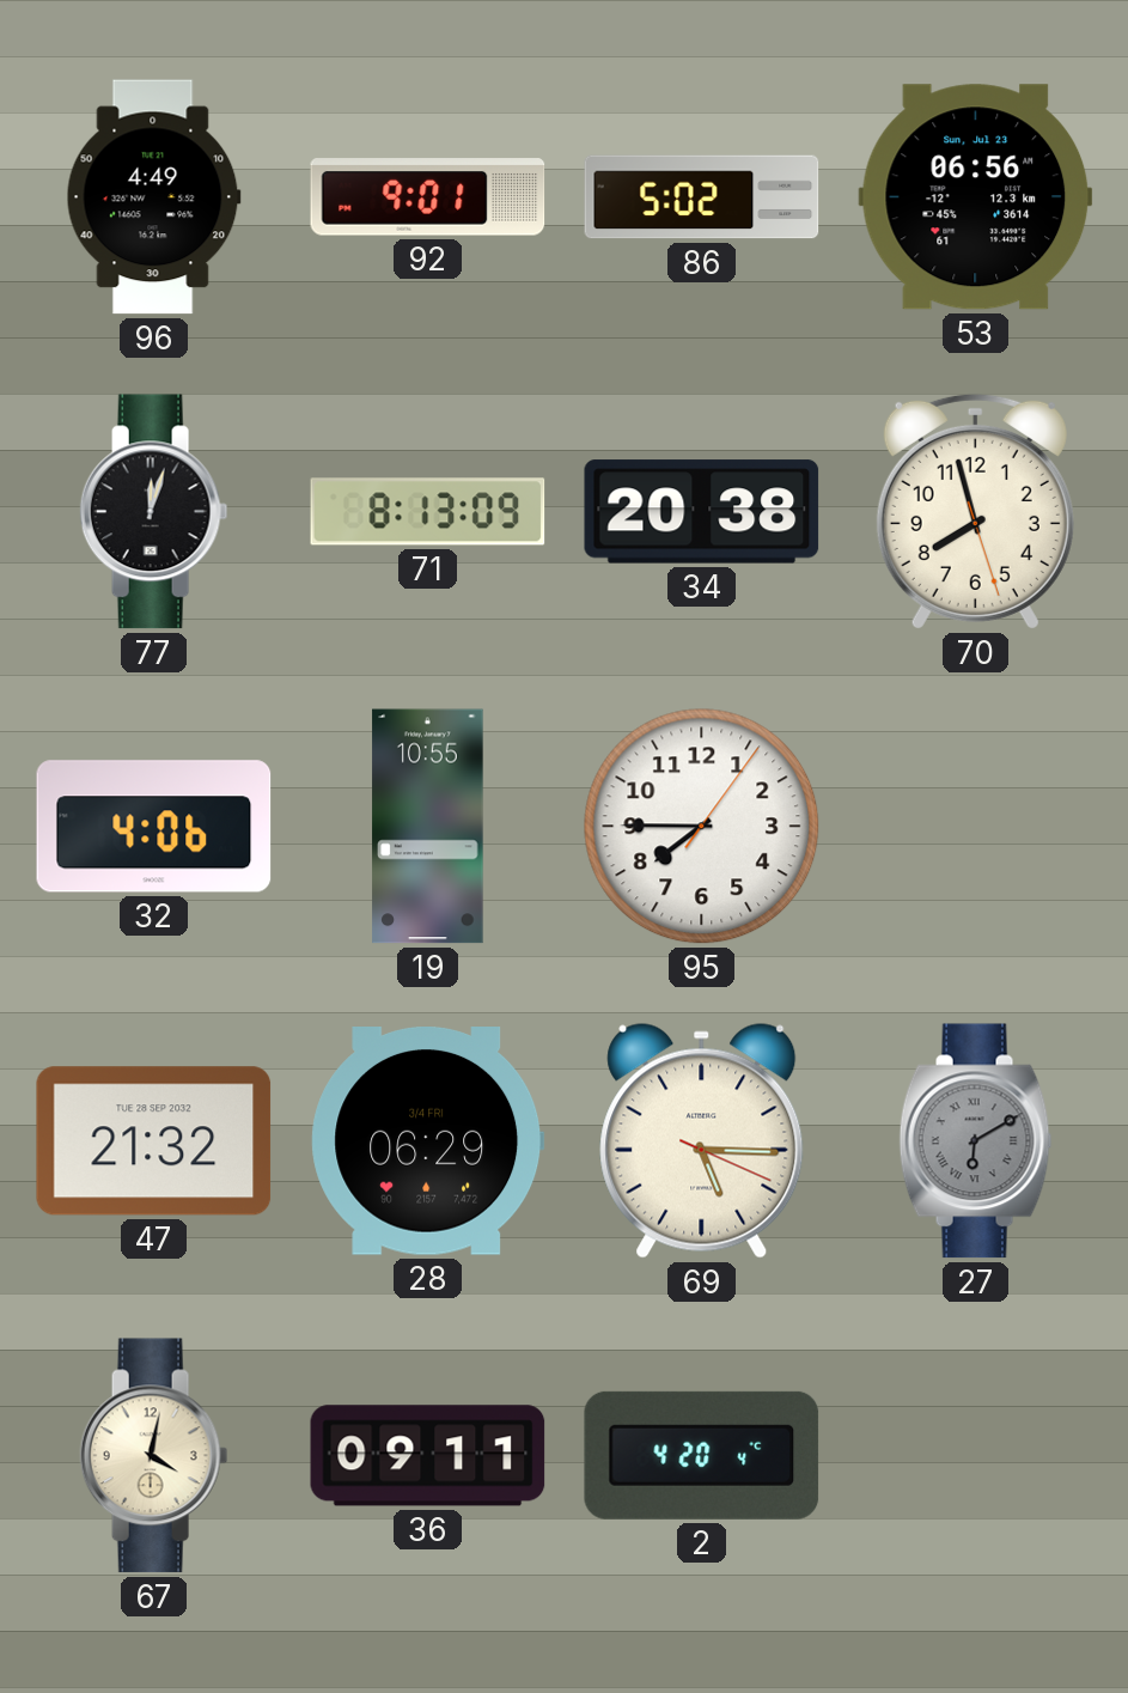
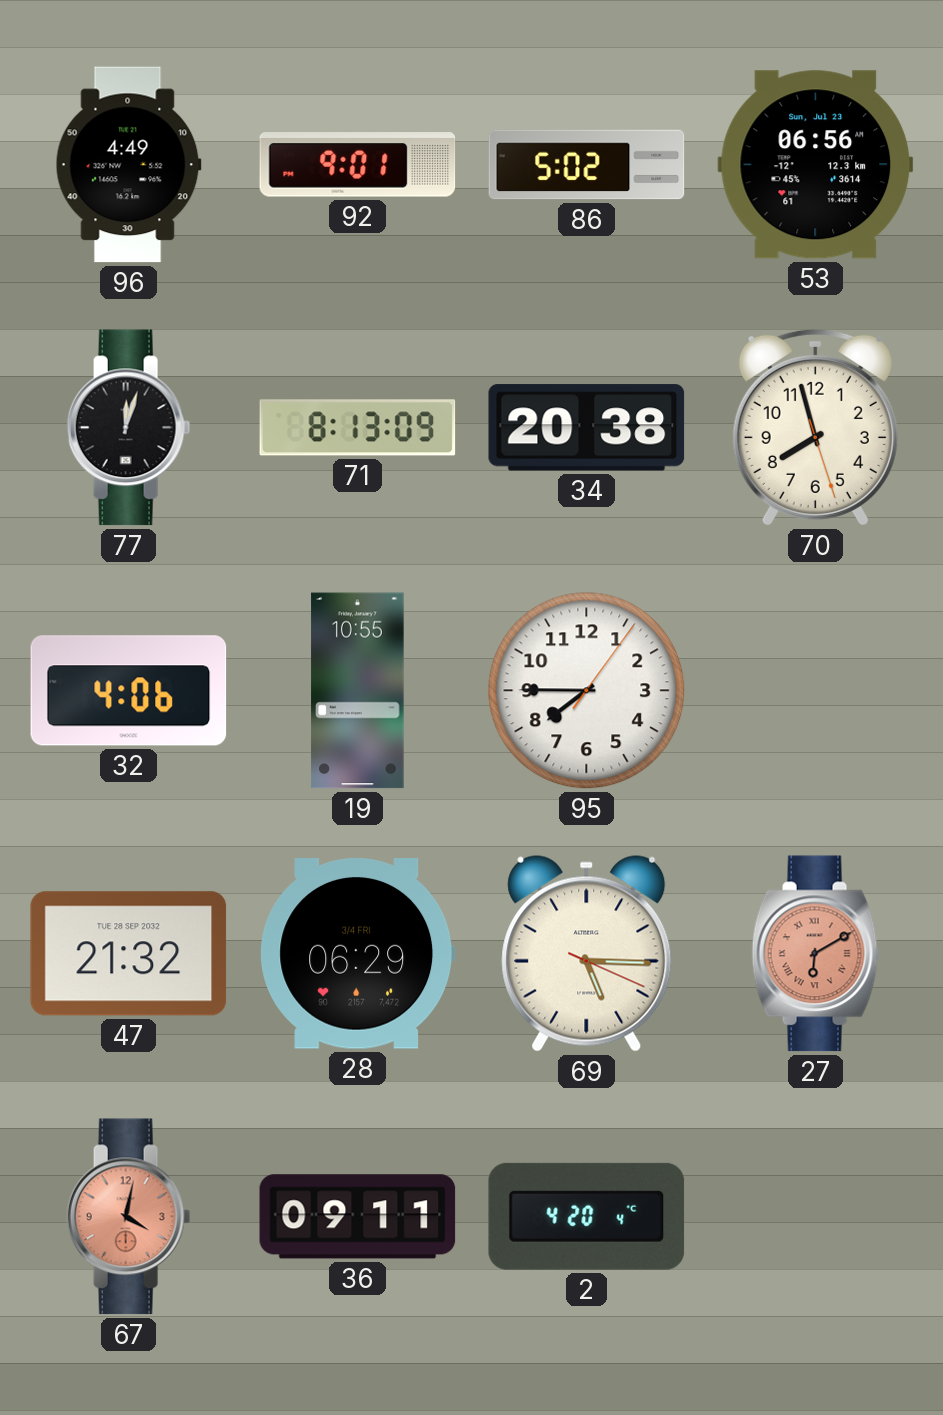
27 dial: grey -> salmon
67 dial: cream -> salmon
